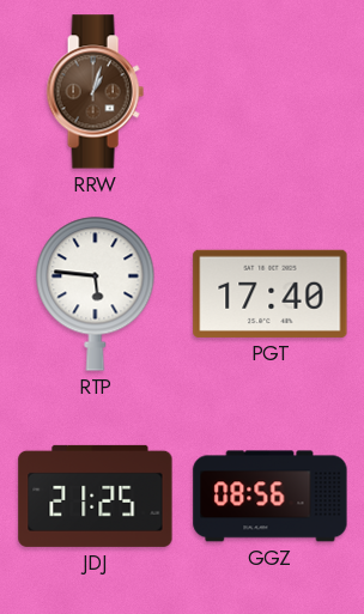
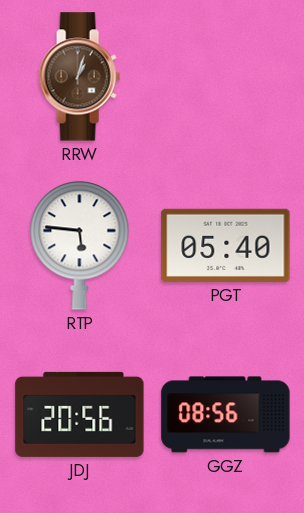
PGT: 17:40 -> 05:40
JDJ: 21:25 -> 20:56
